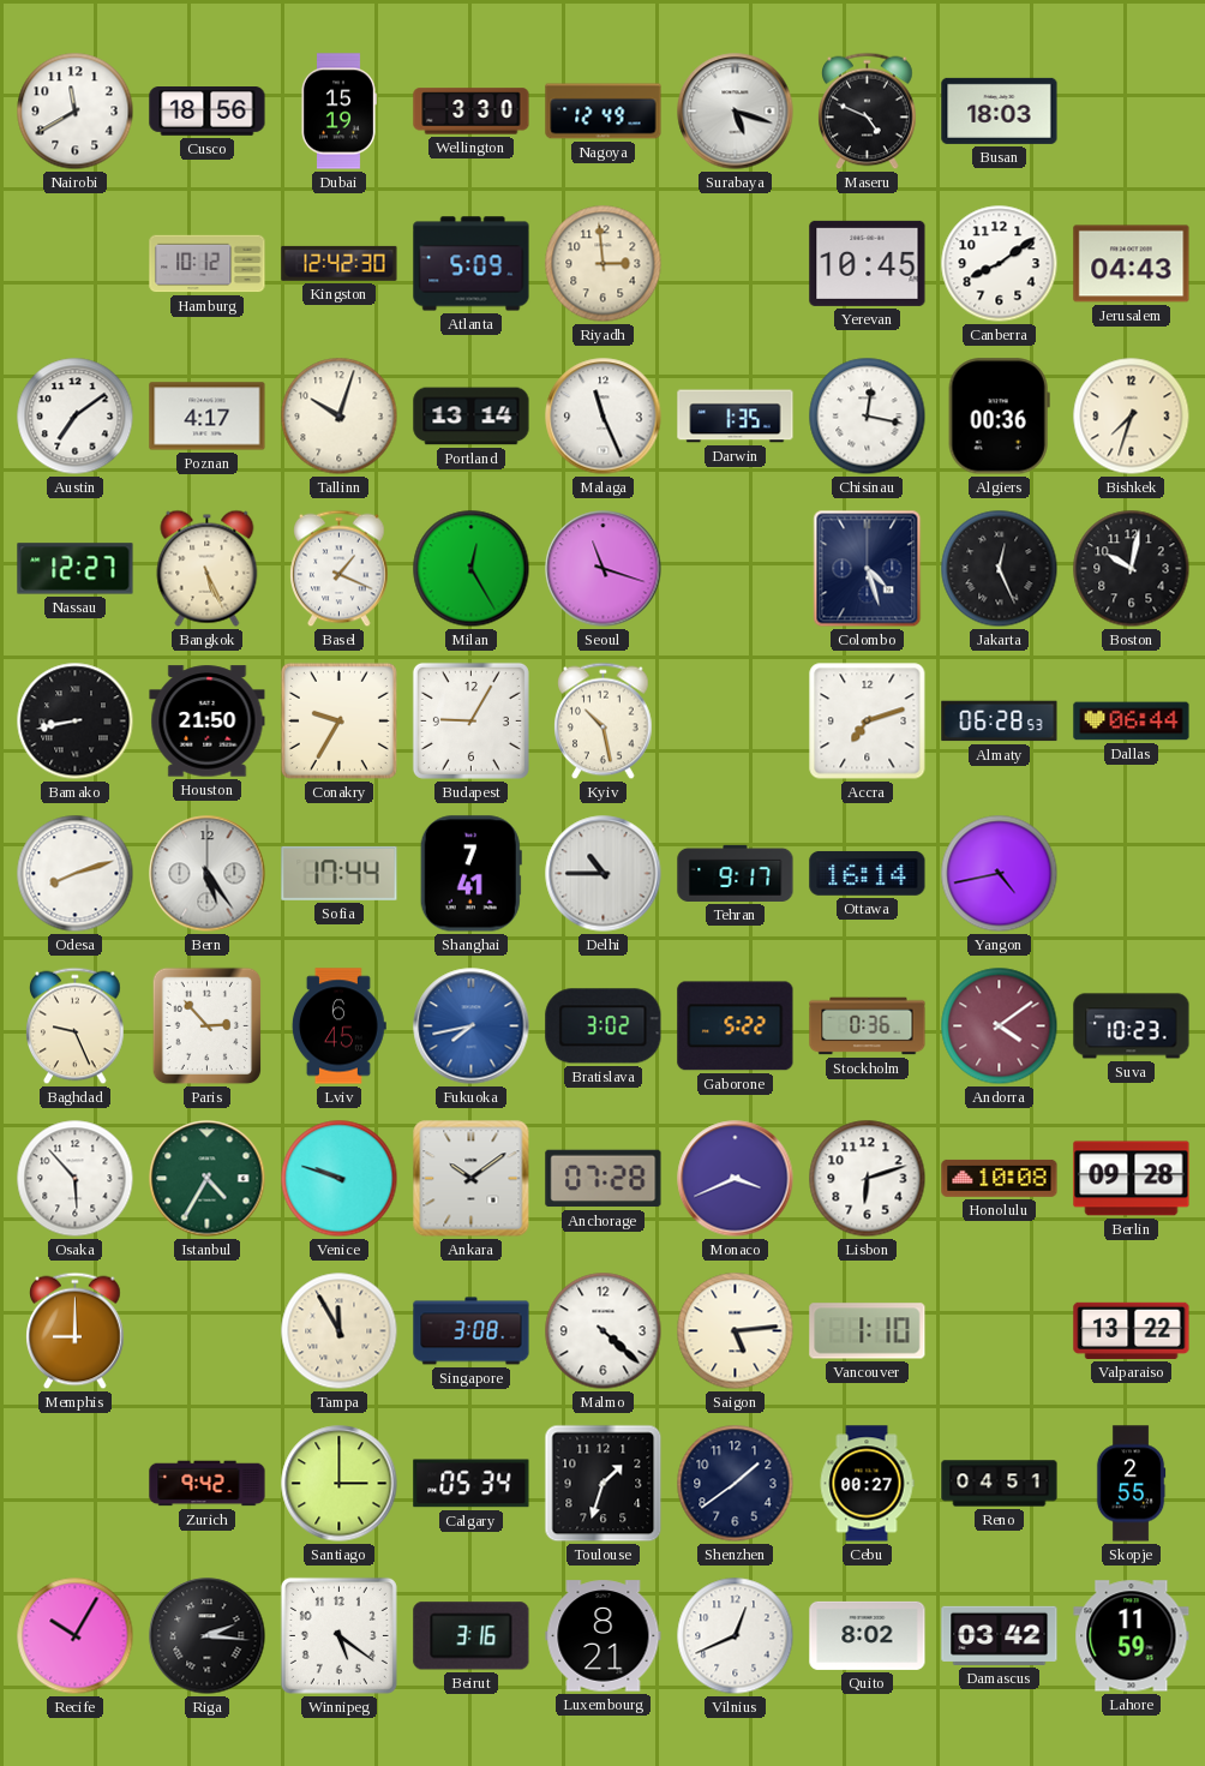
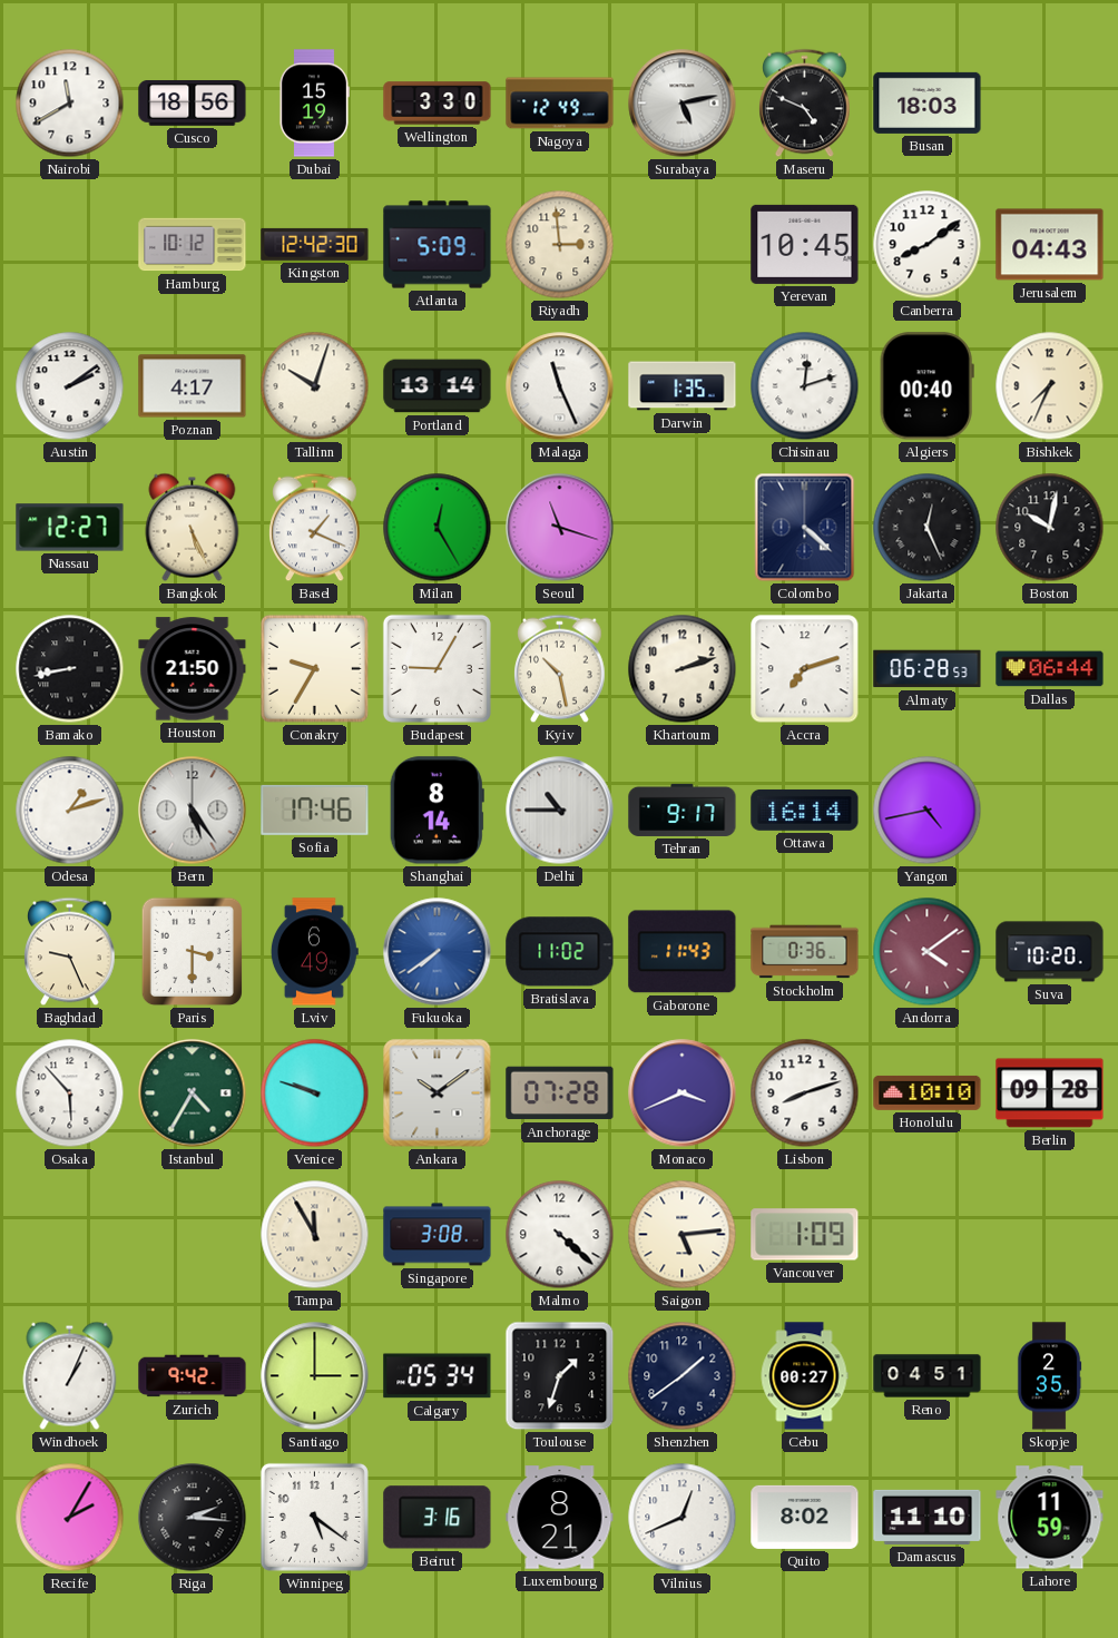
Surabaya: 5:18 -> 5:13
Austin: 7:09 -> 2:09
Chisinau: 12:17 -> 12:12
Algiers: 00:36 -> 00:40
Bishkek: 7:33 -> 7:34
Colombo: 4:27 -> 4:22
Khartoum: none -> 2:12
Odesa: 8:12 -> 1:12
Sofia: 17:44 -> 17:46
Shanghai: 7:41 -> 8:14
Paris: 2:53 -> 3:30
Lviv: 6:45 -> 6:49
Fukuoka: 7:43 -> 7:39
Bratislava: 3:02 -> 11:02
Gaborone: 5:22 -> 11:43
Suva: 10:23 -> 10:20
Lisbon: 6:12 -> 8:12
Honolulu: 10:08 -> 10:10
Memphis: 9:00 -> none
Vancouver: 1:10 -> 1:09
Valparaiso: 13:22 -> none
Windhoek: none -> 1:04
Skopje: 2:55 -> 2:35
Recife: 10:05 -> 2:05
Damascus: 03:42 -> 11:10
